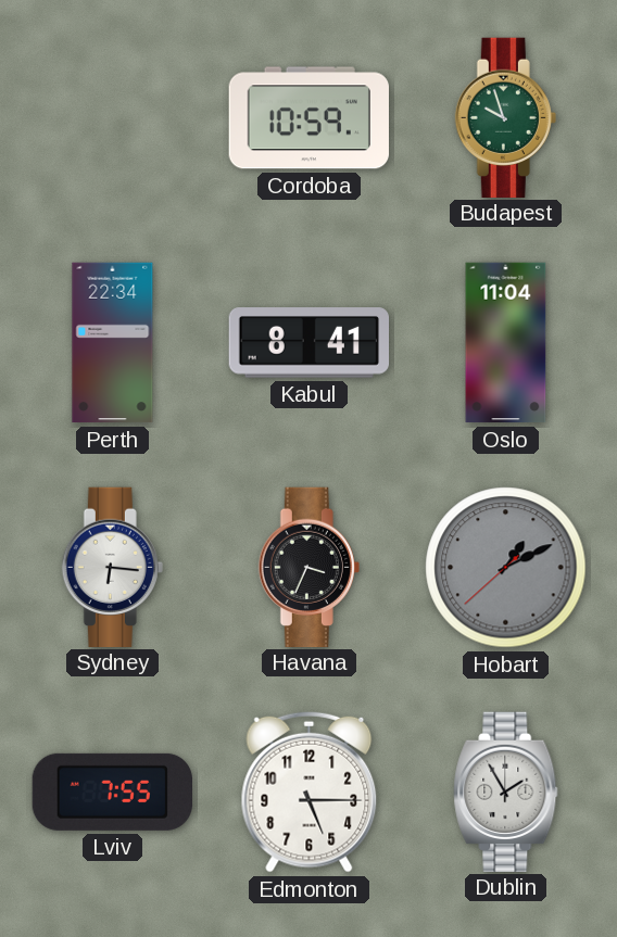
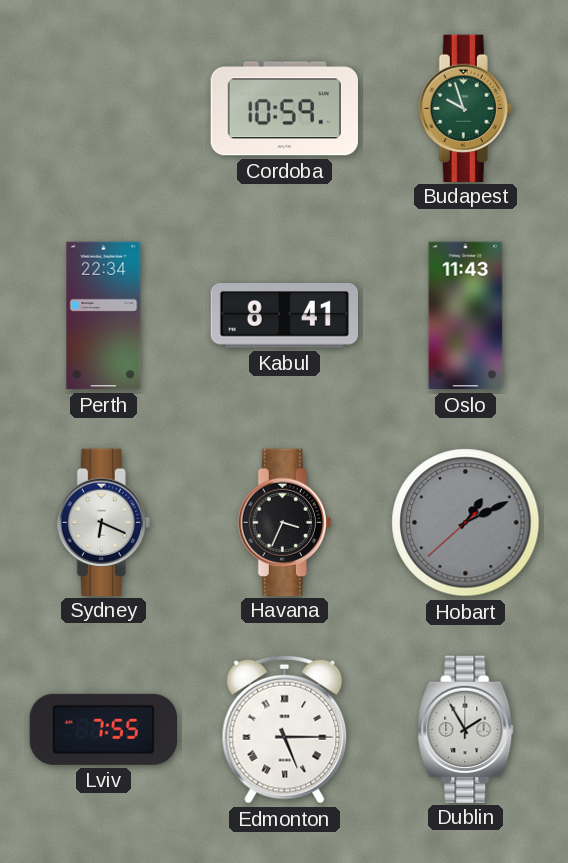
Oslo: 11:04 -> 11:43
Sydney: 6:16 -> 6:19
Edmonton numerals: Arabic -> Roman
